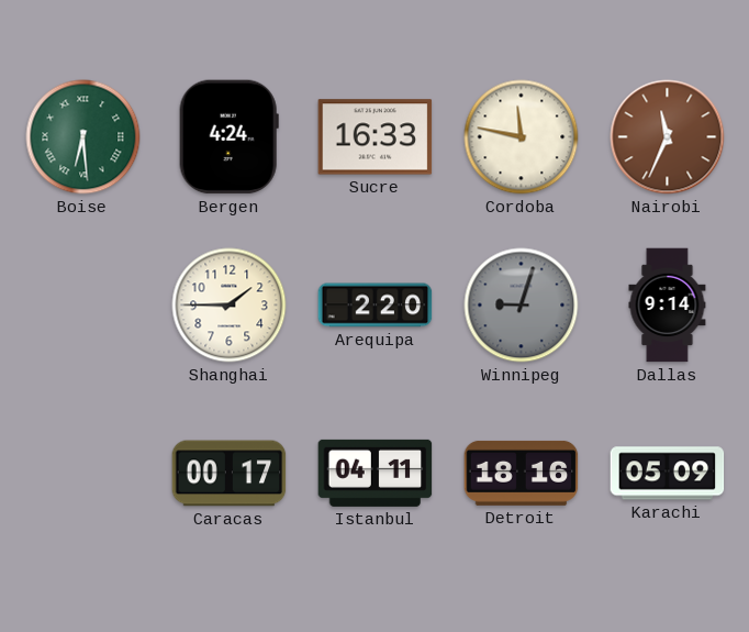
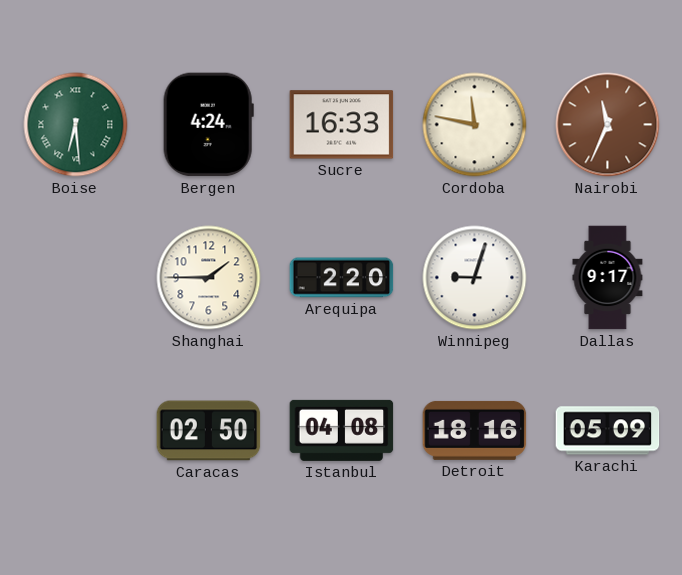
Winnipeg dial: grey -> white
Dallas: 9:14 -> 9:17
Caracas: 00:17 -> 02:50
Istanbul: 04:11 -> 04:08
